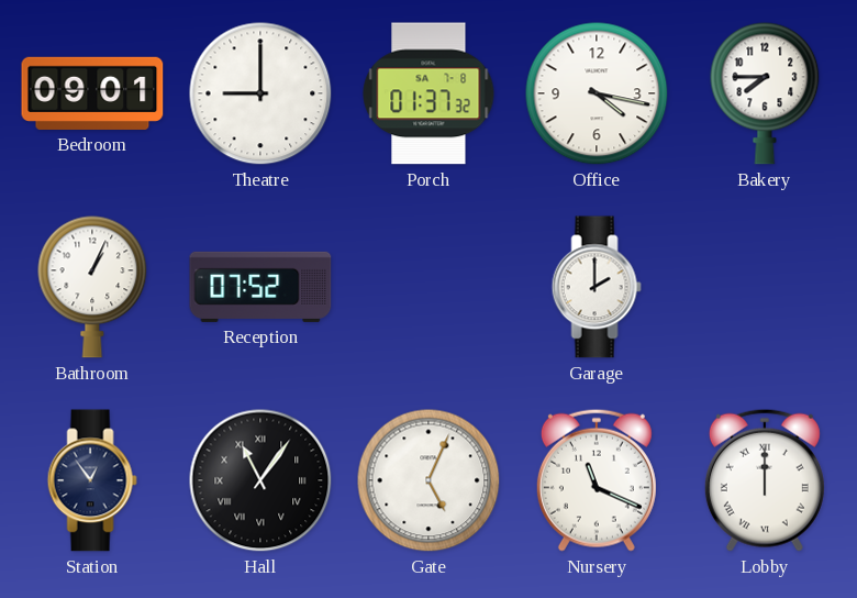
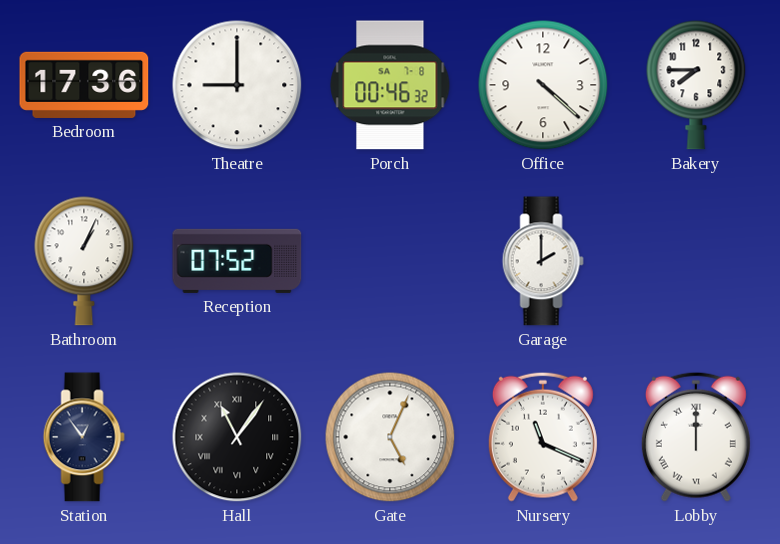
Bedroom: 09:01 -> 17:36
Porch: 01:37 -> 00:46
Office: 4:17 -> 4:22
